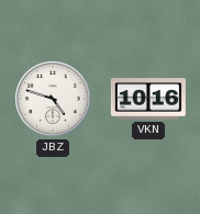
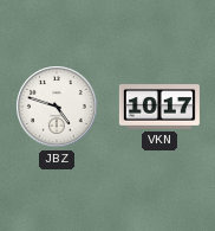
VKN: 10:16 -> 10:17
